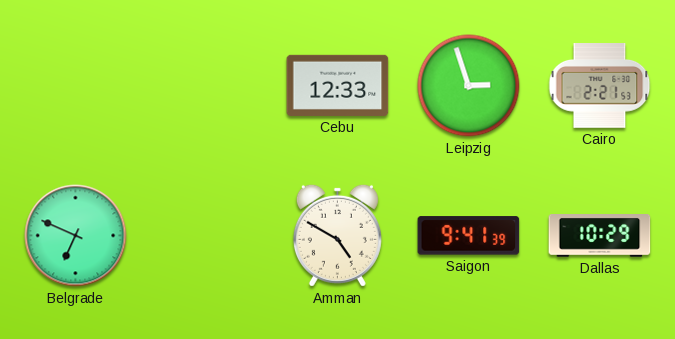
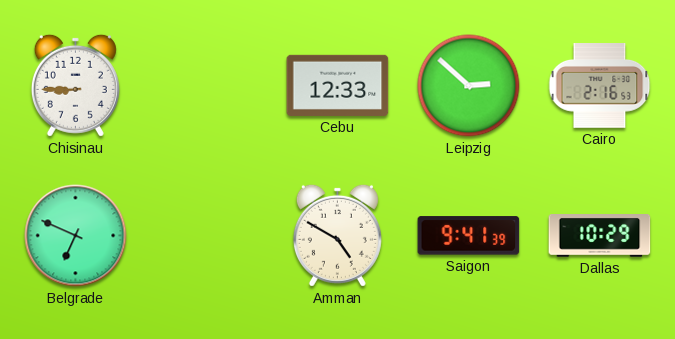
Chisinau: none -> 8:45
Leipzig: 2:57 -> 2:52
Cairo: 2:21 -> 2:16
